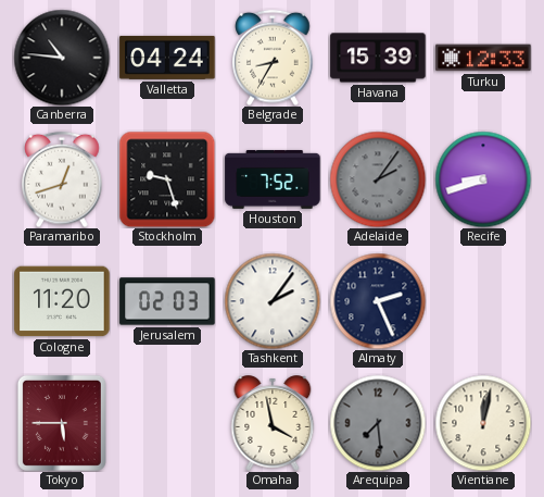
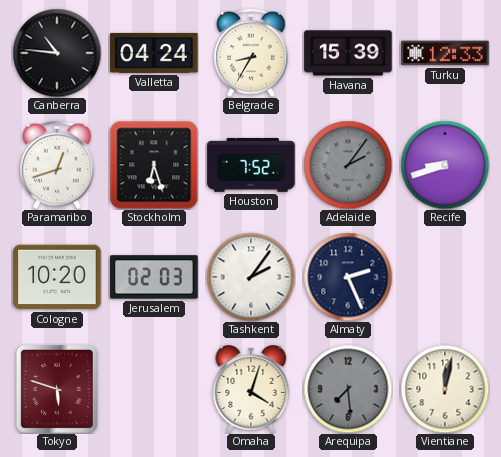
Stockholm: 9:27 -> 6:27
Cologne: 11:20 -> 10:20
Tokyo: 5:45 -> 5:48
Omaha: 3:58 -> 4:03
